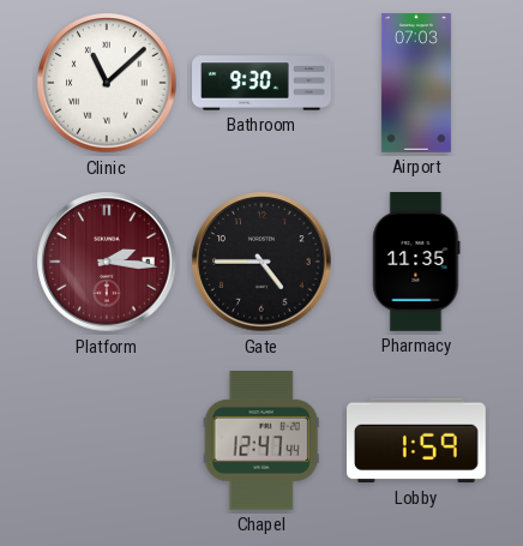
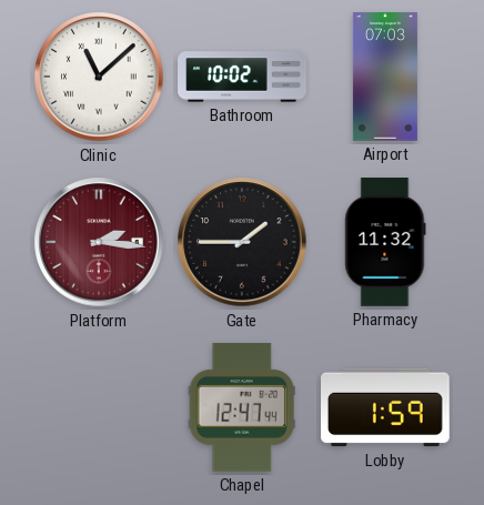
Bathroom: 9:30 -> 10:02
Gate: 4:45 -> 1:45
Pharmacy: 11:35 -> 11:32
